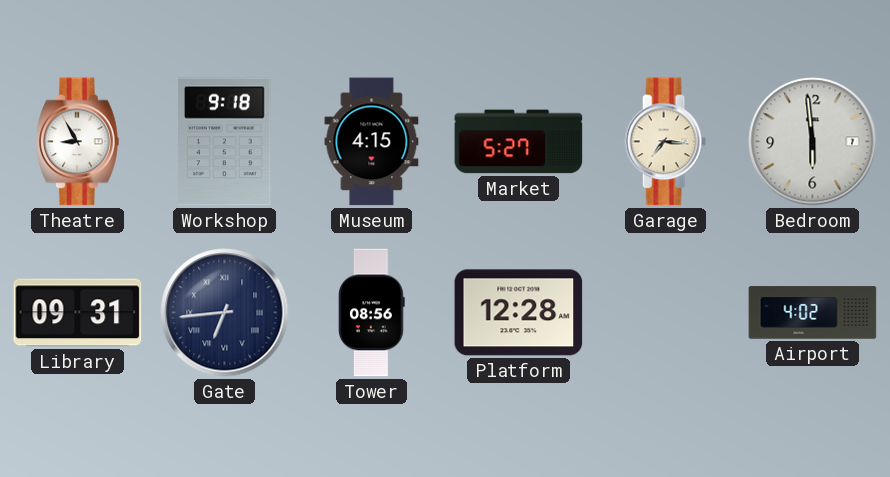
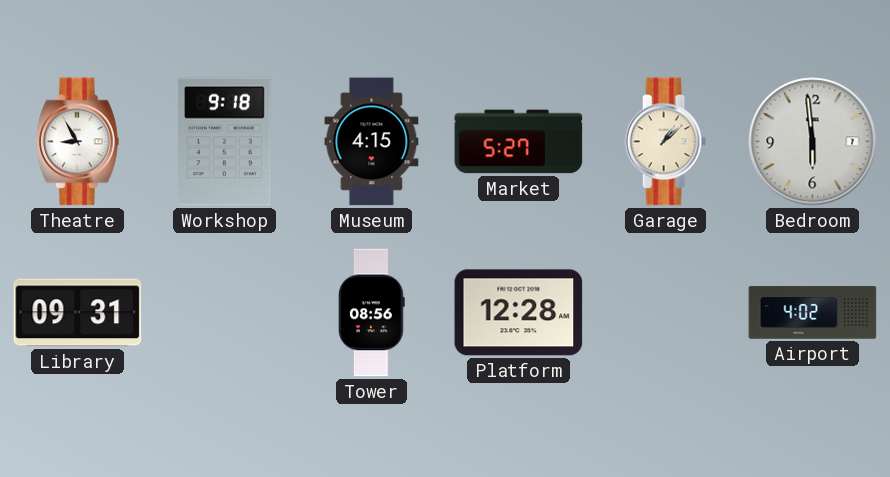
Garage: 7:16 -> 1:08
Gate: 6:44 -> none
